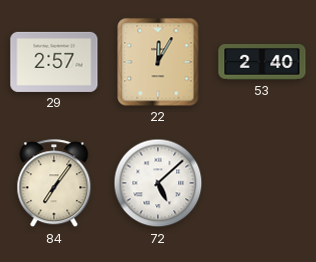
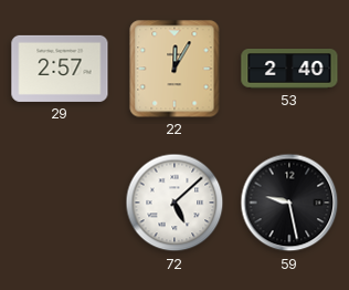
84: 7:06 -> none
59: none -> 9:28
